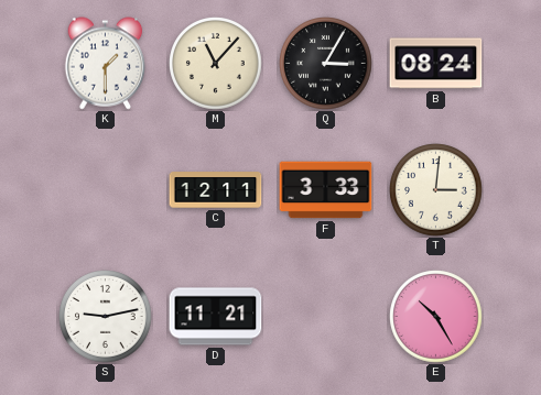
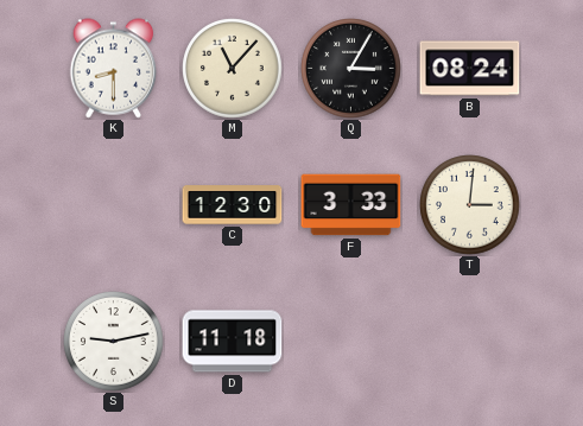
K: 1:30 -> 8:30
C: 12:11 -> 12:30
D: 11:21 -> 11:18
E: 10:25 -> none
